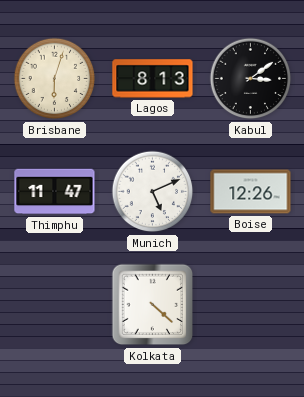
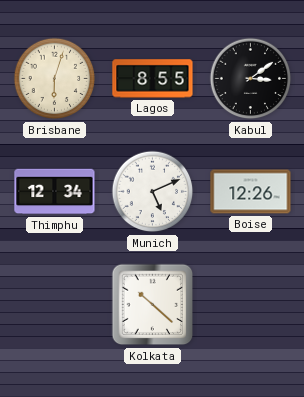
Lagos: 8:13 -> 8:55
Thimphu: 11:47 -> 12:34
Kolkata: 4:22 -> 10:22
